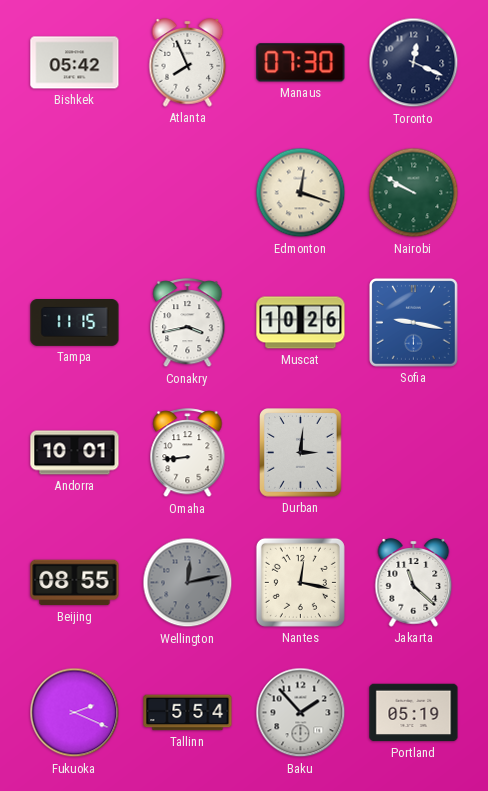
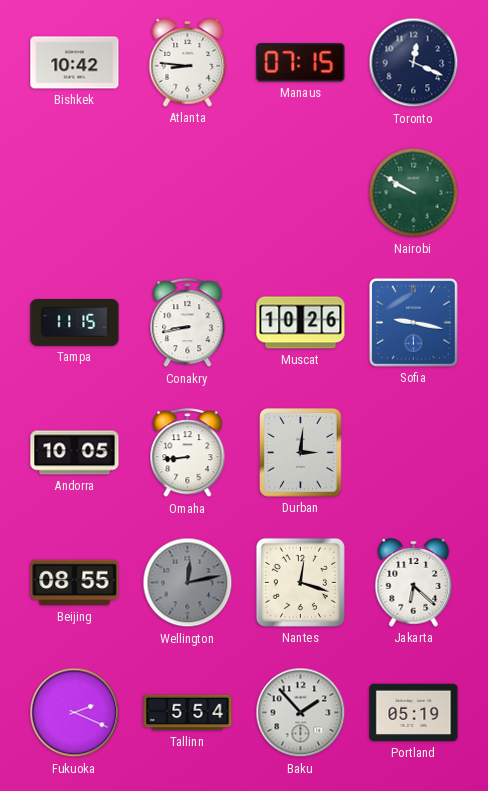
Bishkek: 05:42 -> 10:42
Atlanta: 7:56 -> 8:46
Manaus: 07:30 -> 07:15
Edmonton: 12:18 -> none
Conakry: 3:43 -> 8:43
Andorra: 10:01 -> 10:05
Nantes: 12:17 -> 12:18
Jakarta: 11:22 -> 6:22
